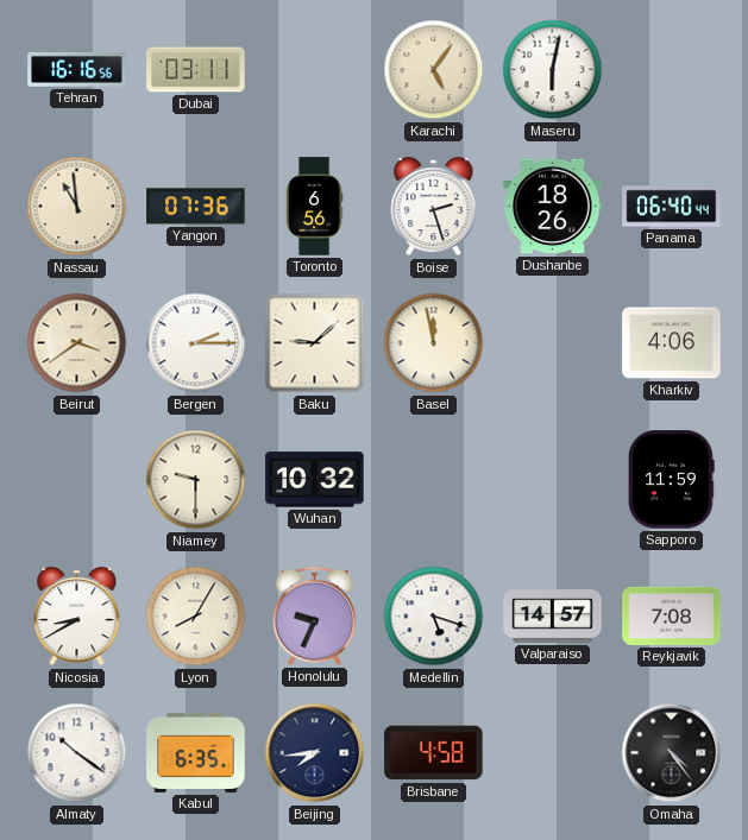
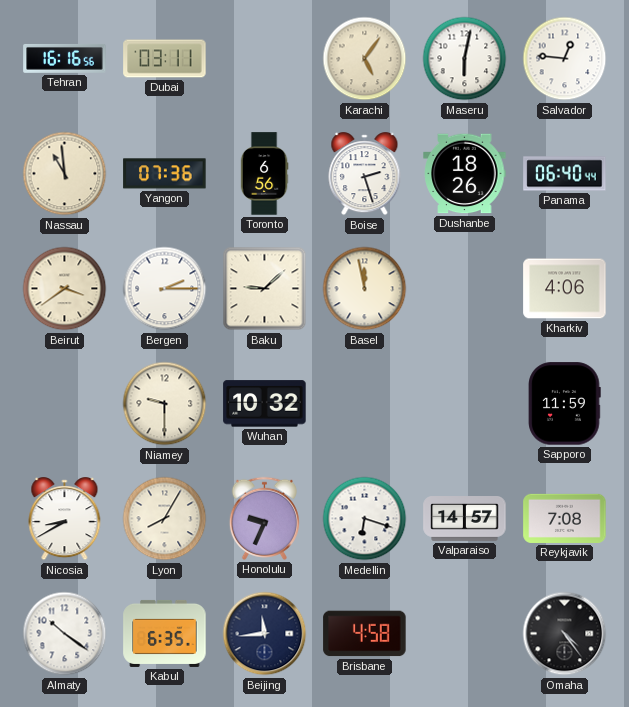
Salvador: none -> 12:46
Medellin: 5:18 -> 6:18
Beijing: 7:44 -> 11:44
